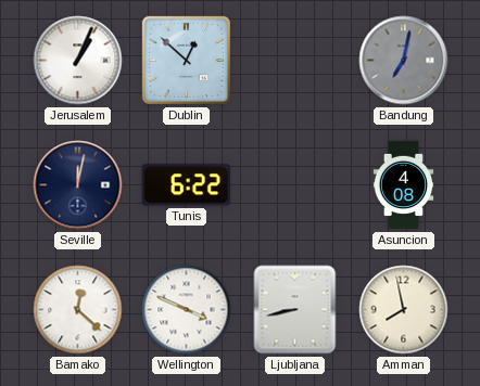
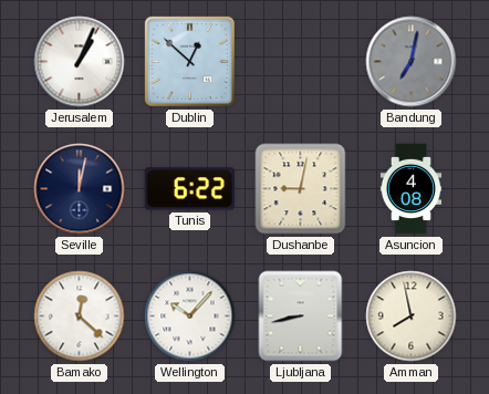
Dushanbe: none -> 9:02
Wellington: 3:49 -> 10:07
